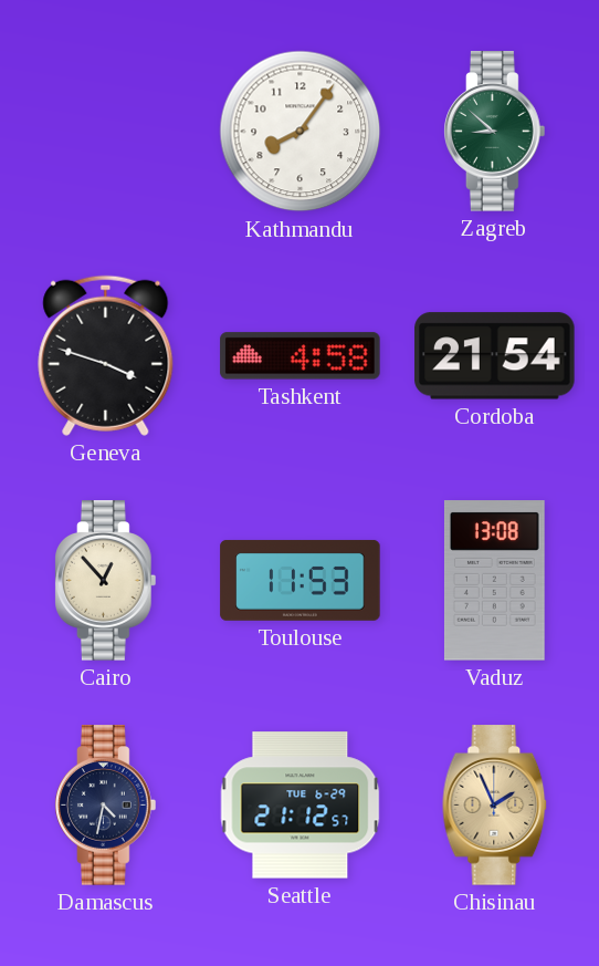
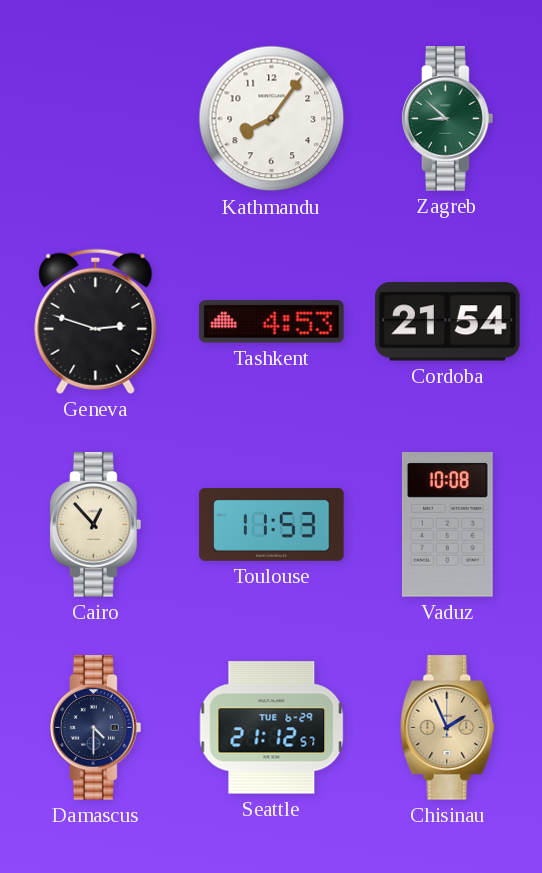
Geneva: 3:48 -> 2:48
Tashkent: 4:58 -> 4:53
Vaduz: 13:08 -> 10:08
Damascus: 4:32 -> 4:30
